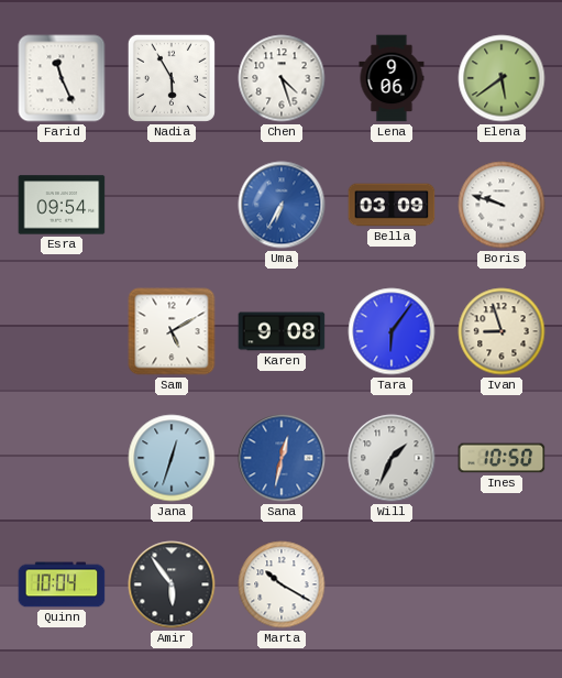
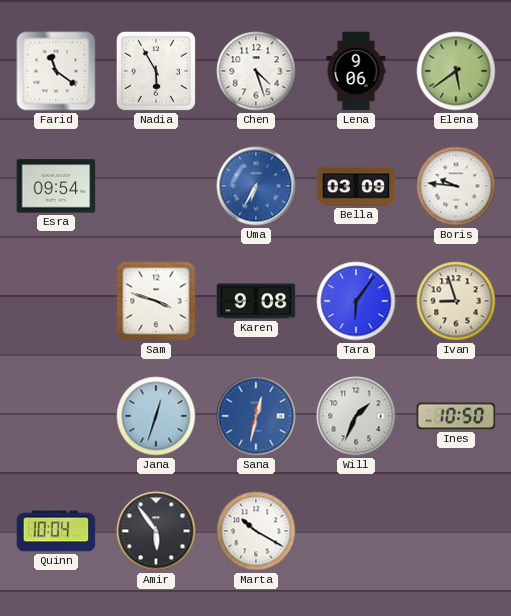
Farid: 11:26 -> 11:21
Boris: 9:48 -> 9:46
Sam: 5:10 -> 3:48
